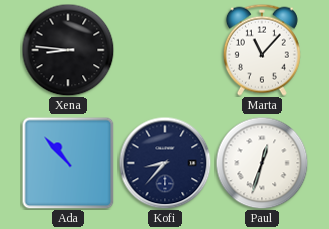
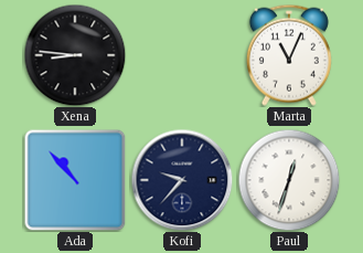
Marta: 11:07 -> 11:04
Kofi: 8:37 -> 9:37
